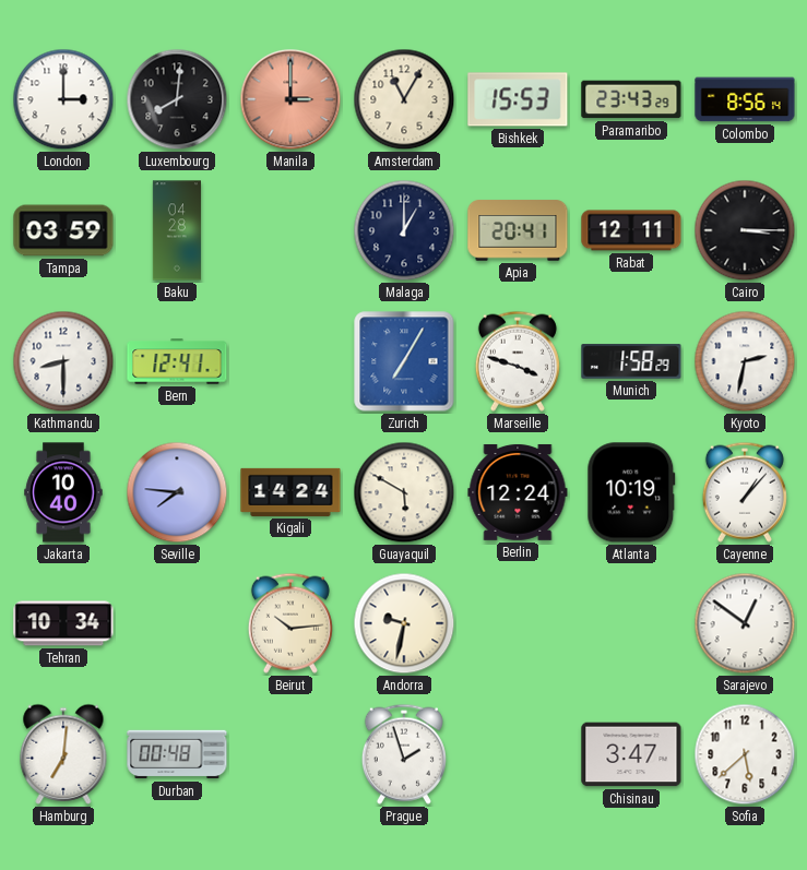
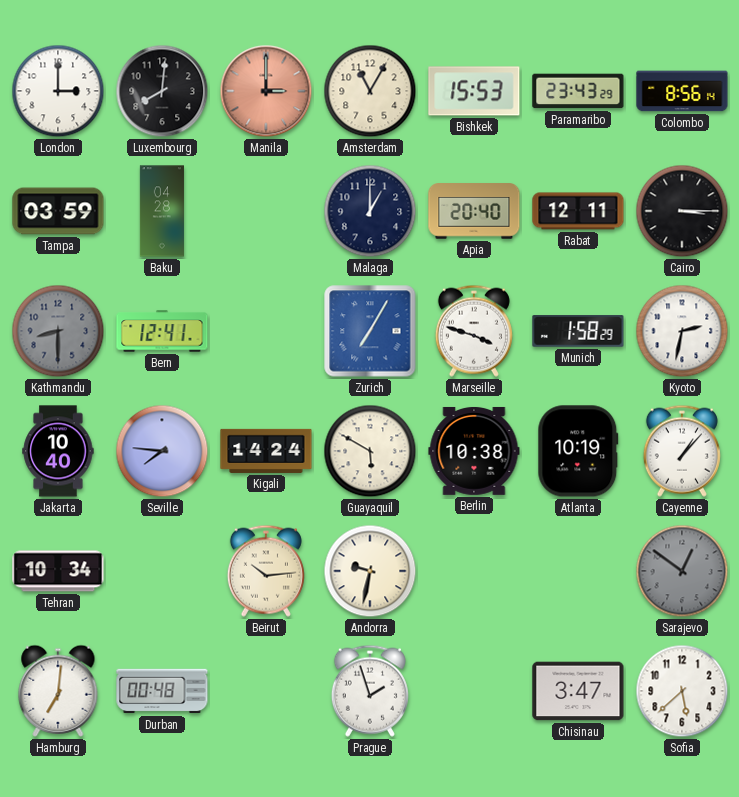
Apia: 20:41 -> 20:40
Kathmandu dial: white -> grey
Berlin: 12:24 -> 10:38
Sarajevo dial: white -> grey
